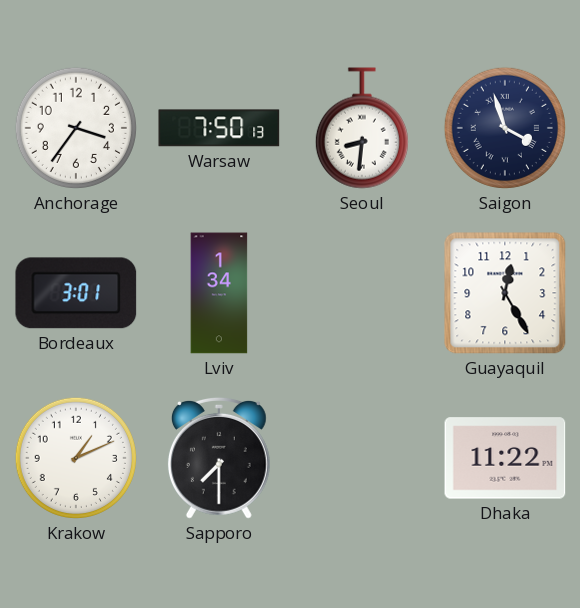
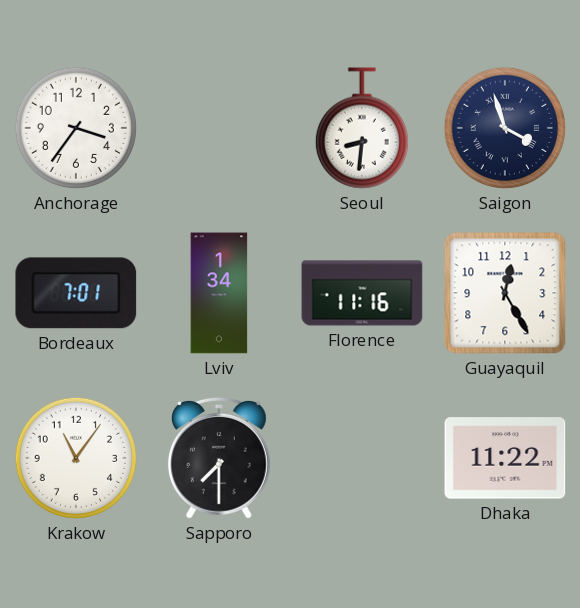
Warsaw: 7:50 -> none
Bordeaux: 3:01 -> 7:01
Florence: none -> 11:16
Krakow: 1:11 -> 11:06
